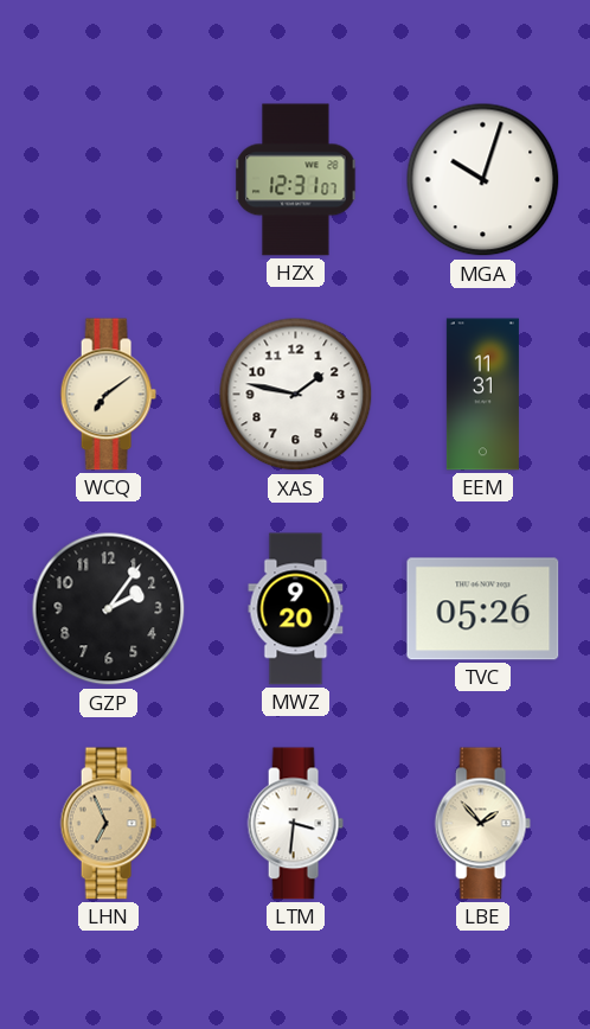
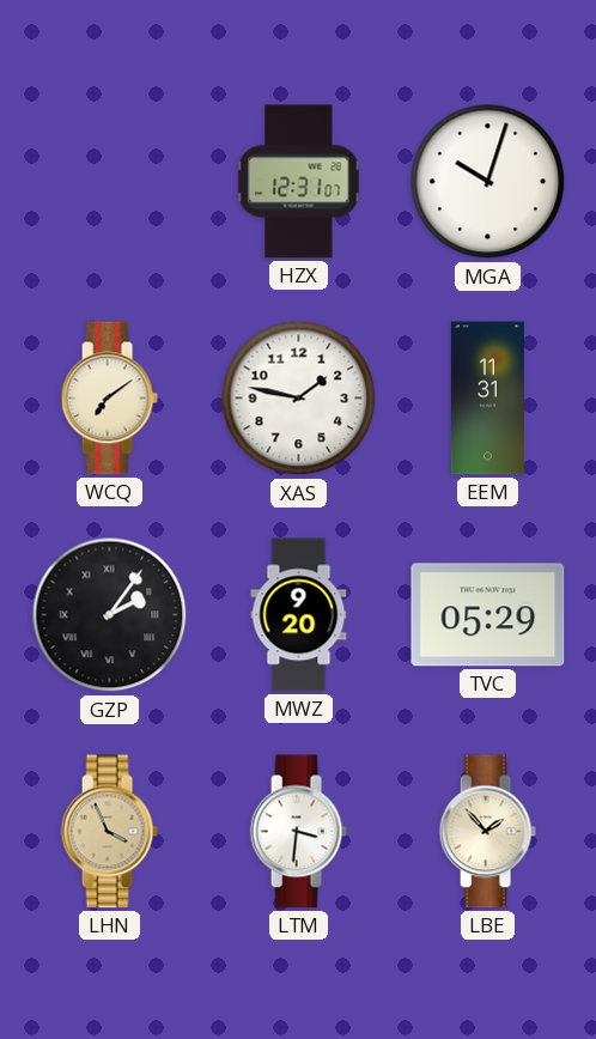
GZP numerals: Arabic -> Roman
TVC: 05:26 -> 05:29
LHN: 6:56 -> 3:56
